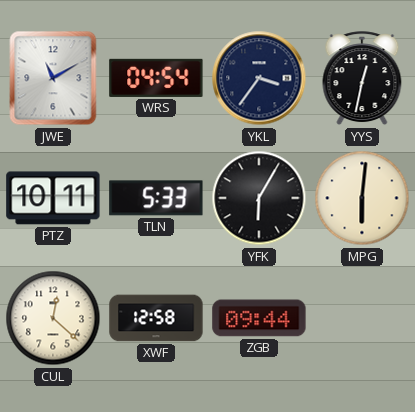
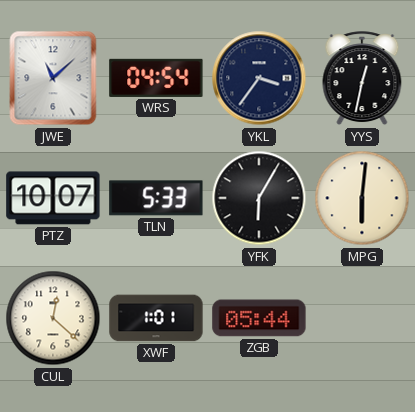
JWE: 11:10 -> 11:08
PTZ: 10:11 -> 10:07
XWF: 12:58 -> 1:01
ZGB: 09:44 -> 05:44
